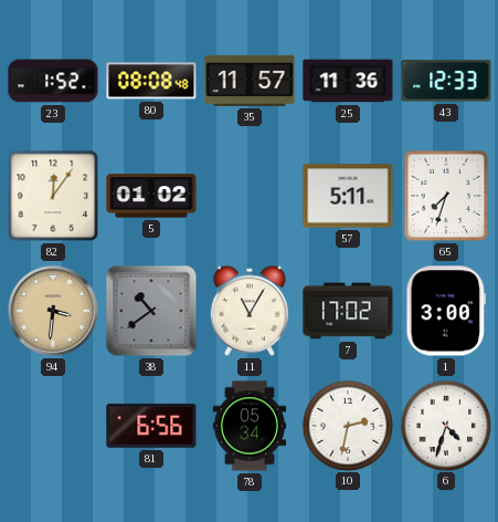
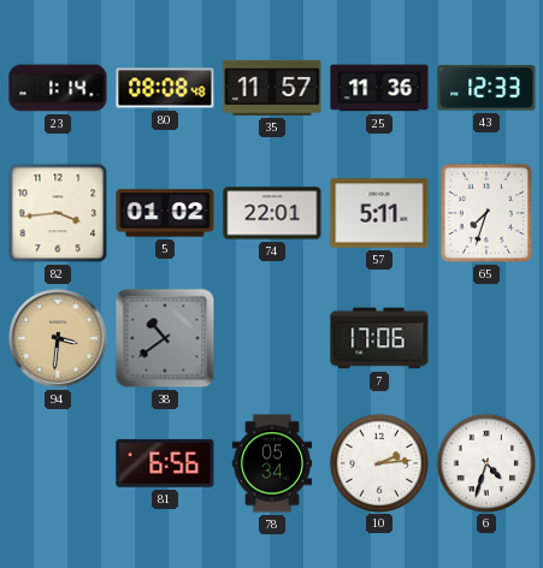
23: 1:52 -> 1:14
82: 12:06 -> 3:44
74: none -> 22:01
11: 11:05 -> none
7: 17:02 -> 17:06
1: 3:00 -> none
10: 2:32 -> 2:14
